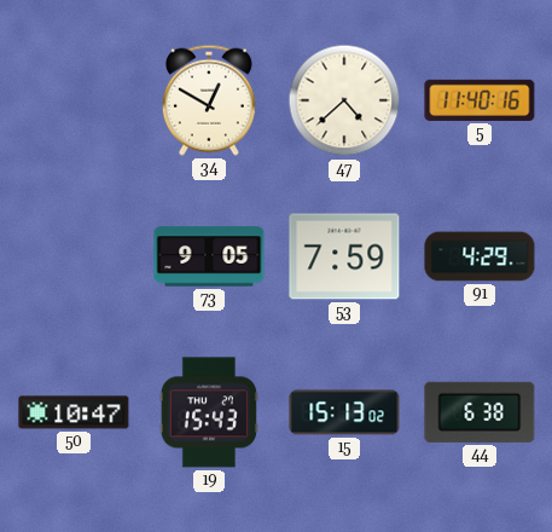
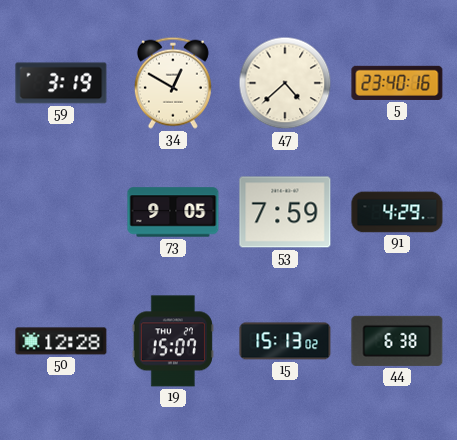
59: none -> 3:19
5: 11:40 -> 23:40
50: 10:47 -> 12:28
19: 15:43 -> 15:07
